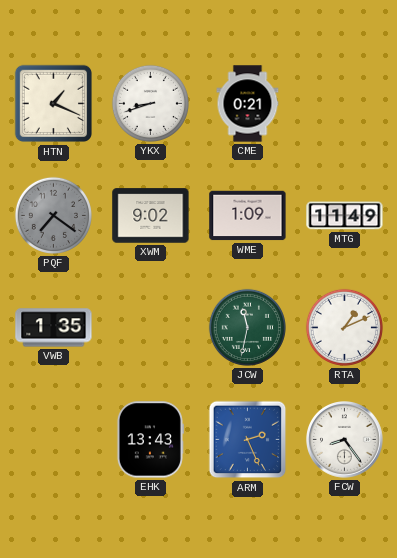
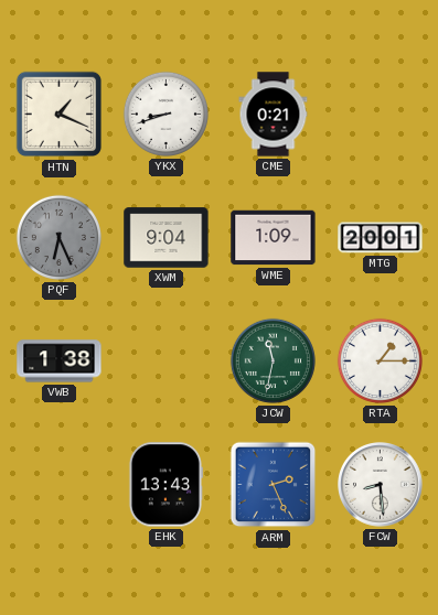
PQF: 7:21 -> 6:26
XWM: 9:02 -> 9:04
MTG: 11:49 -> 20:01
VWB: 1:35 -> 1:38
RTA: 1:11 -> 1:15
FCW: 8:24 -> 8:29
